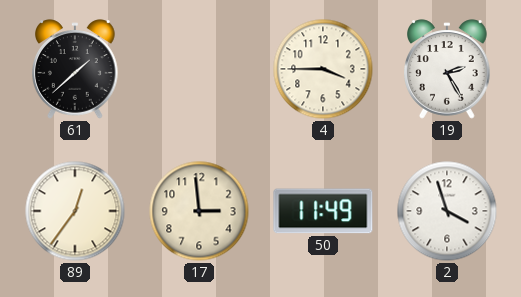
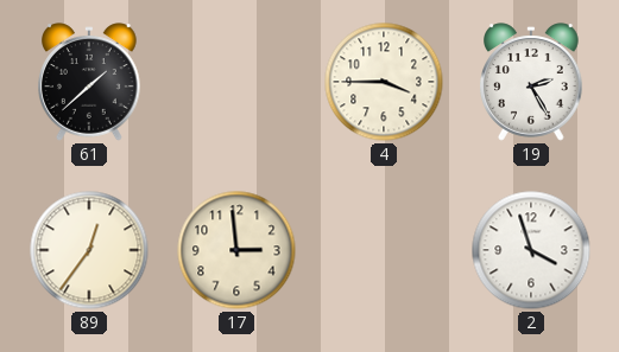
50: 11:49 -> none
